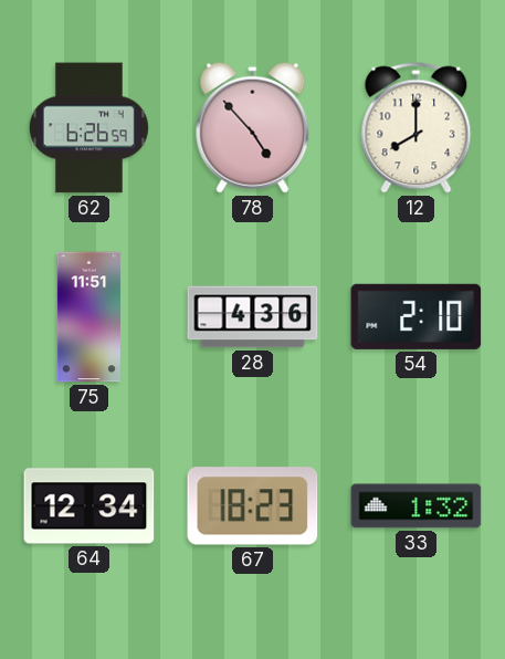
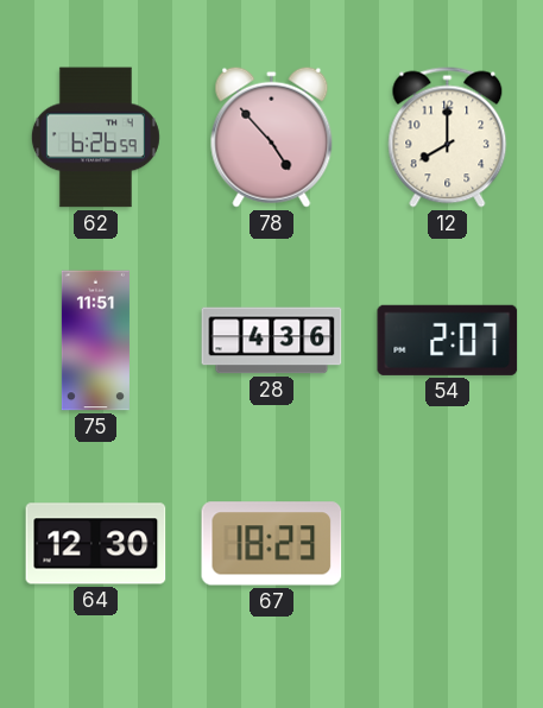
54: 2:10 -> 2:07
64: 12:34 -> 12:30
33: 1:32 -> none
